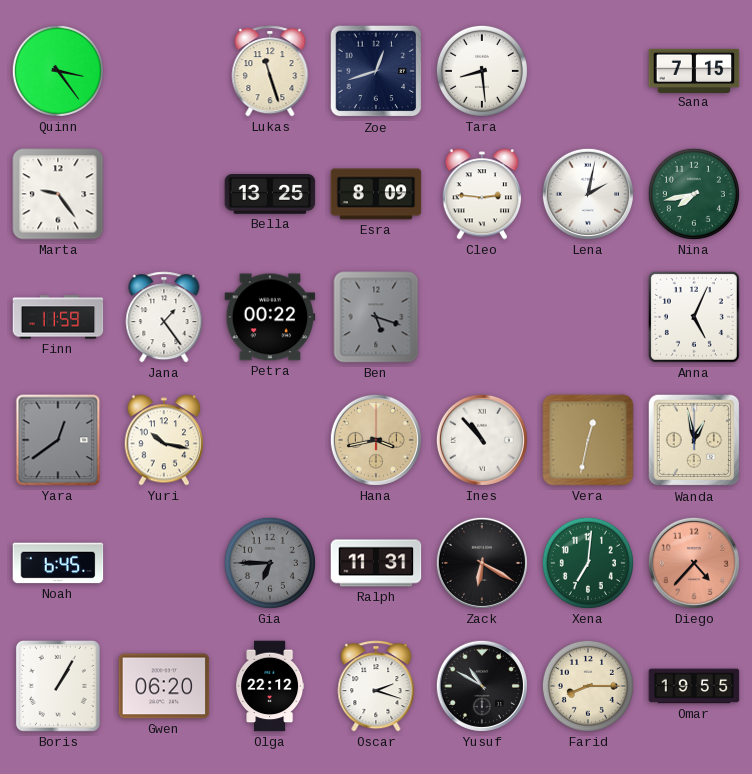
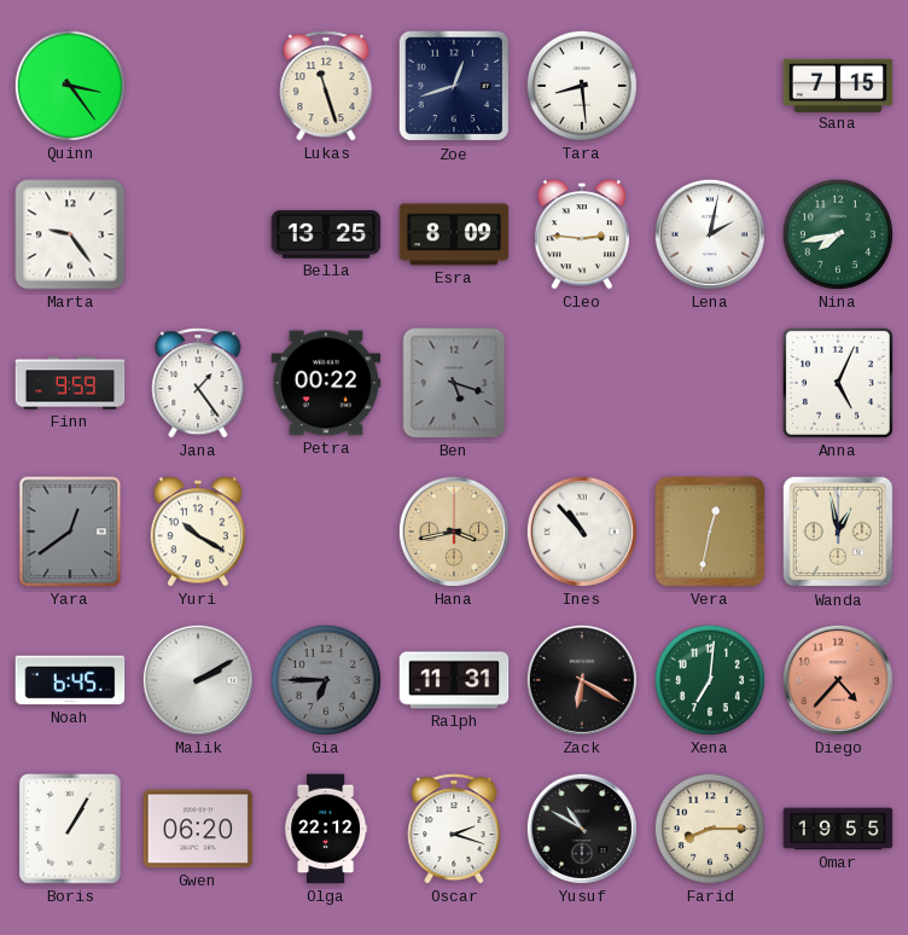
Finn: 11:59 -> 9:59
Yuri: 10:17 -> 10:20
Malik: none -> 2:10
